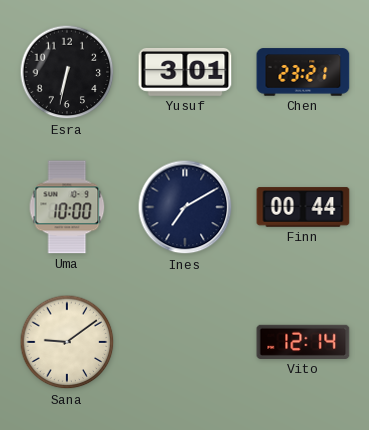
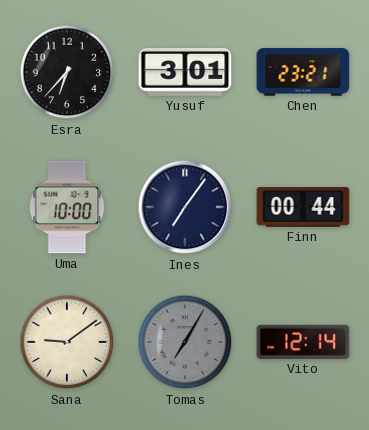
Esra: 6:32 -> 6:37
Ines: 7:10 -> 7:06
Tomas: none -> 7:05
